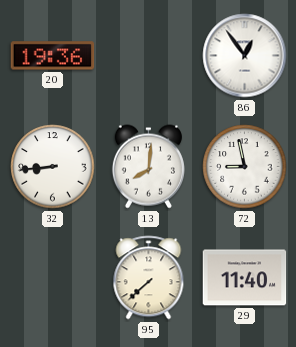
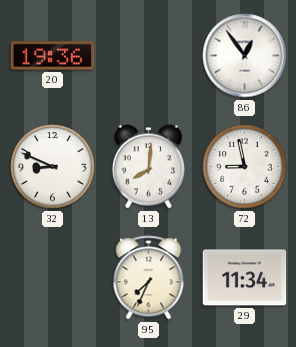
32: 8:44 -> 8:49
95: 7:38 -> 7:34
29: 11:40 -> 11:34
